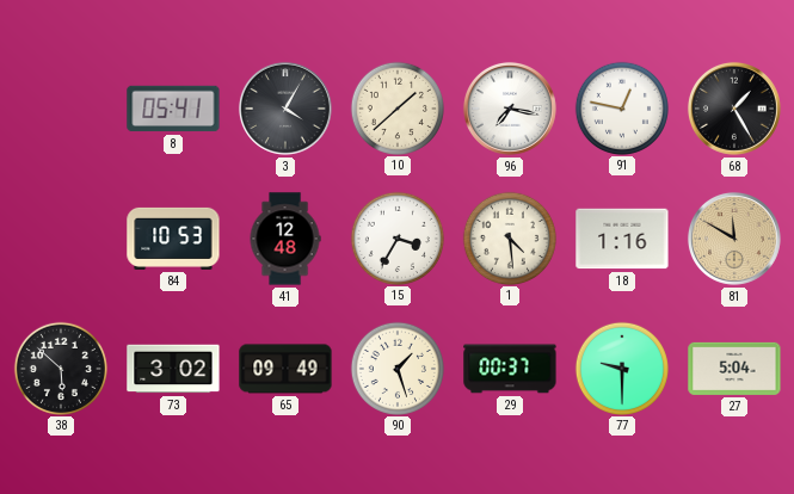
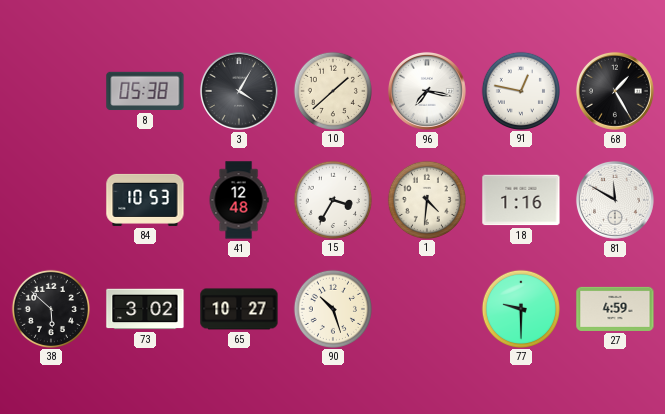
8: 05:41 -> 05:38
1: 4:29 -> 4:31
81 dial: champagne -> white
65: 09:49 -> 10:27
90: 1:27 -> 10:27
29: 00:37 -> none
27: 5:04 -> 4:59
